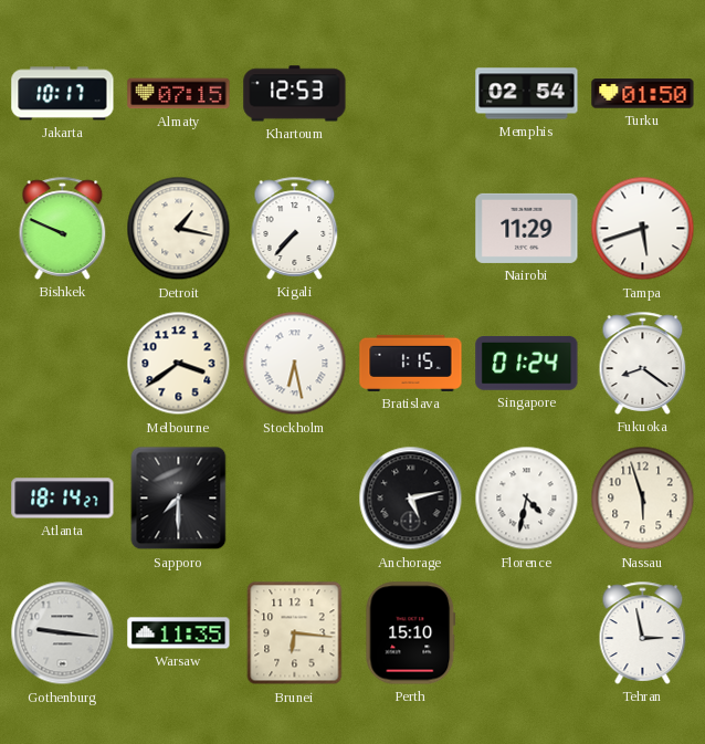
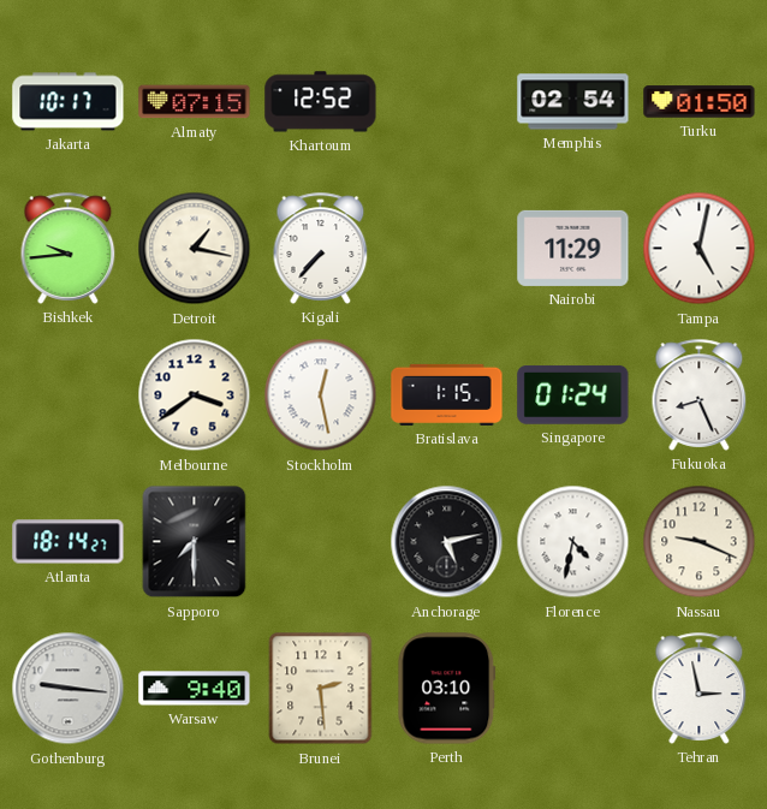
Khartoum: 12:53 -> 12:52
Bishkek: 9:49 -> 9:44
Tampa: 5:42 -> 5:02
Stockholm: 6:28 -> 12:28
Fukuoka: 8:21 -> 8:26
Nassau: 5:57 -> 9:19
Warsaw: 11:35 -> 9:40
Brunei: 6:16 -> 2:29
Perth: 15:10 -> 03:10
